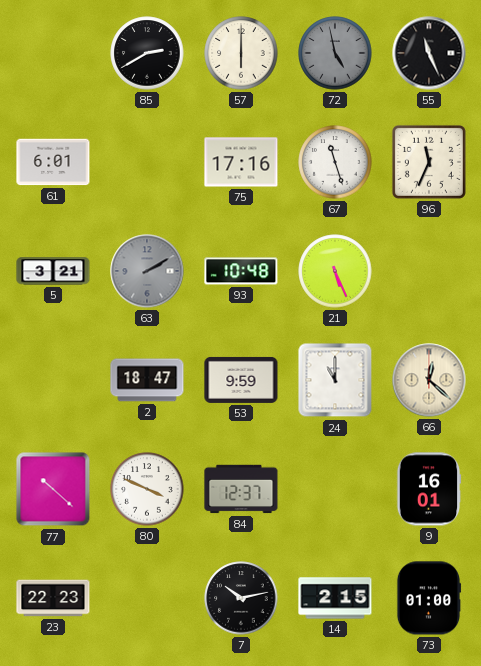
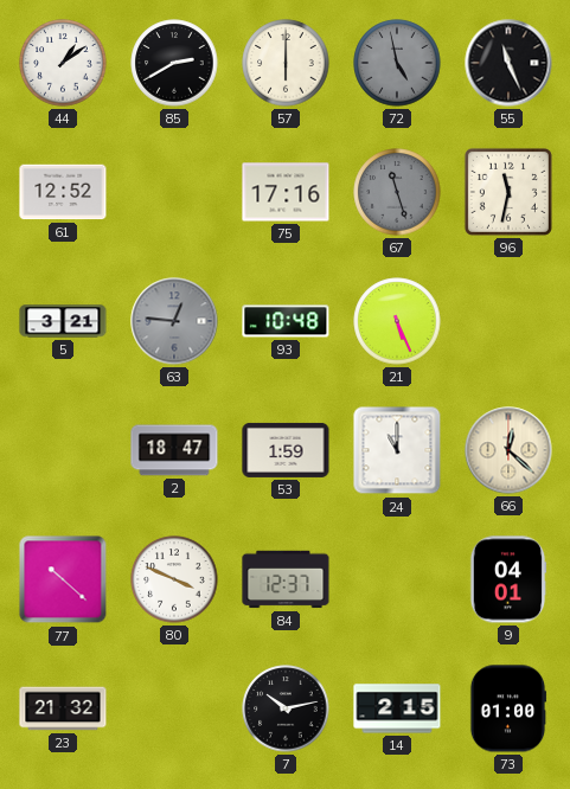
44: none -> 1:09
61: 6:01 -> 12:52
67 dial: white -> grey
96: 11:34 -> 11:32
63: 2:10 -> 12:46
53: 9:59 -> 1:59
9: 16:01 -> 04:01
23: 22:23 -> 21:32
